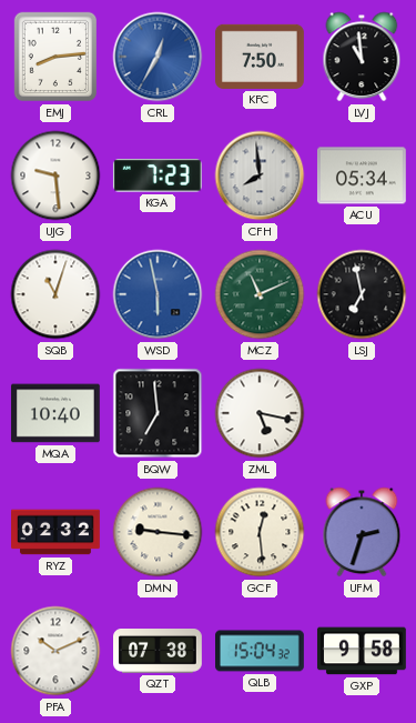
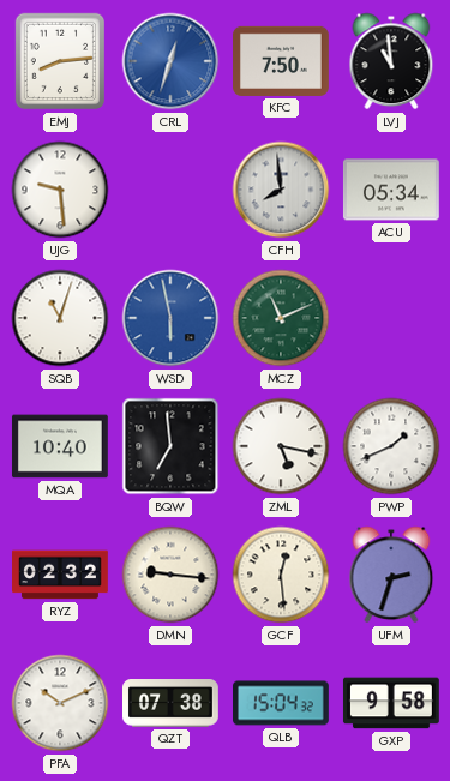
CRL: 12:35 -> 12:33
KGA: 7:23 -> none
LSJ: 6:58 -> none
PWP: none -> 1:41
